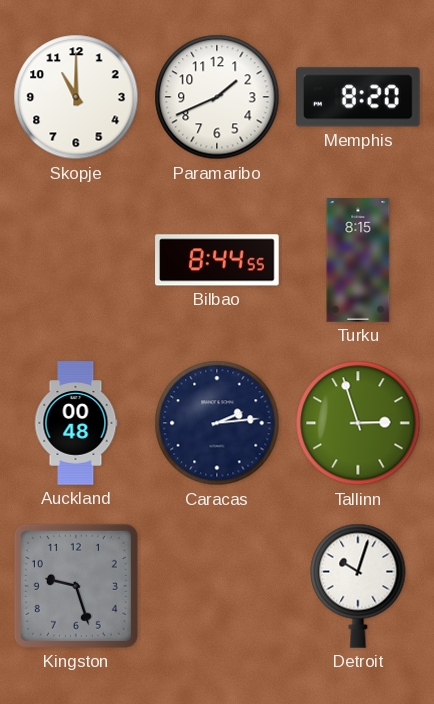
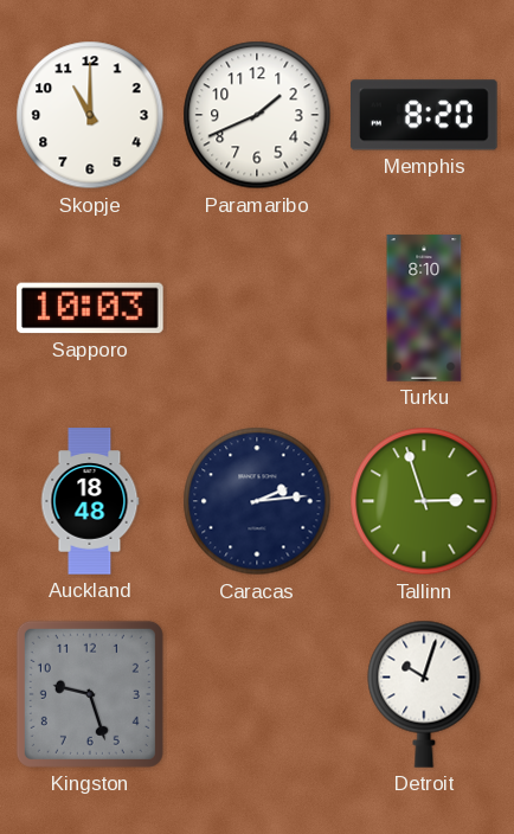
Sapporo: none -> 10:03
Bilbao: 8:44 -> none
Turku: 8:15 -> 8:10
Auckland: 00:48 -> 18:48
